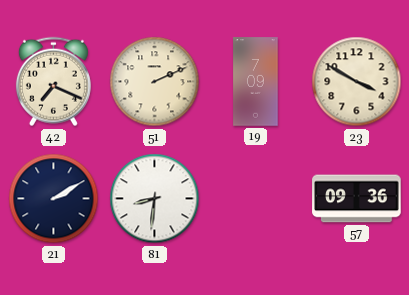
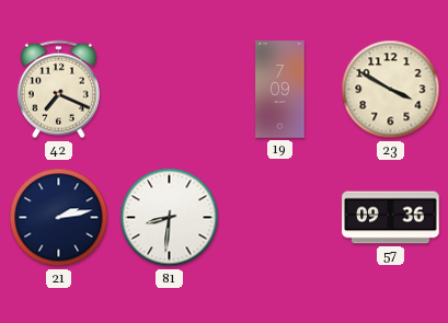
51: 2:11 -> none
21: 2:10 -> 2:13
